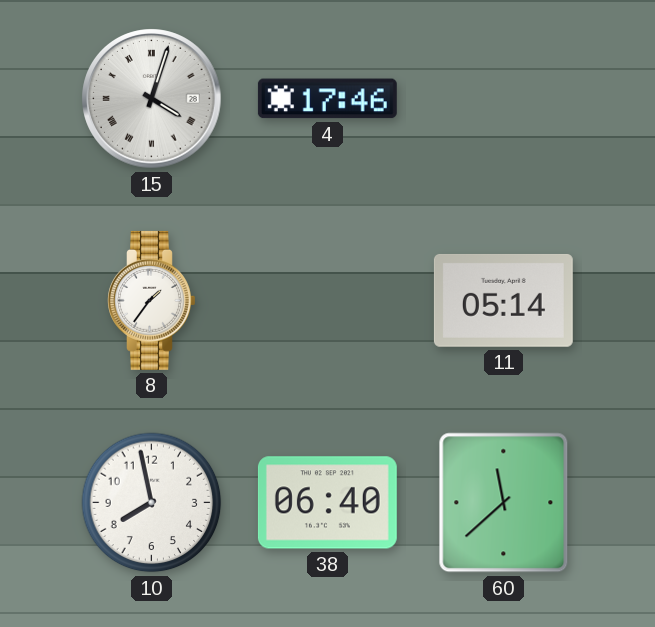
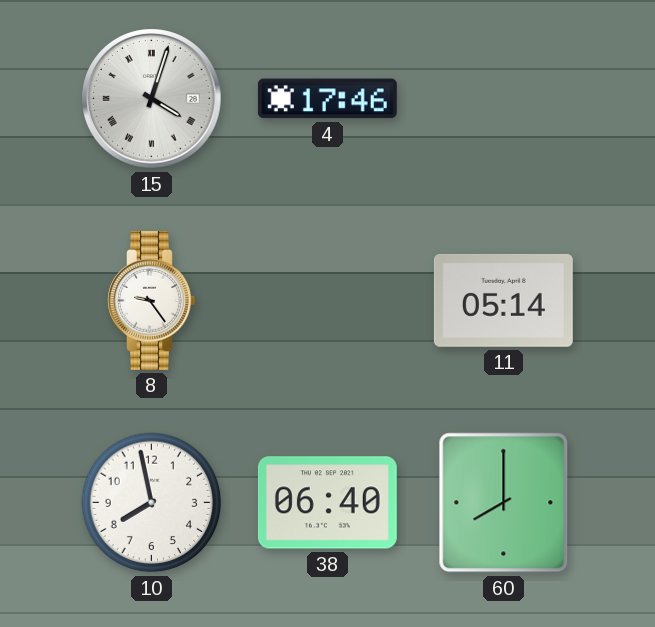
8: 1:36 -> 9:24
60: 11:38 -> 8:00
